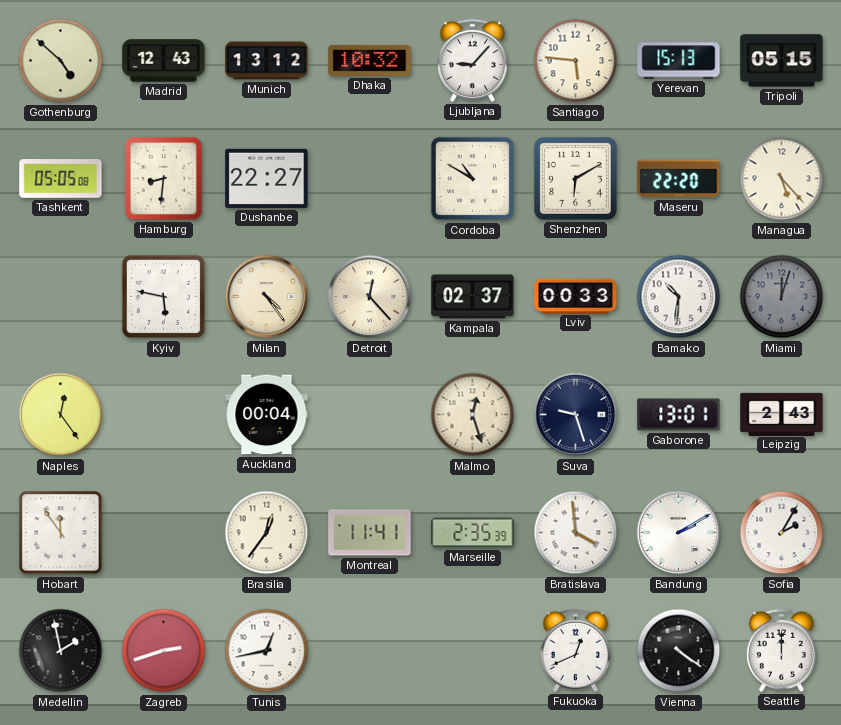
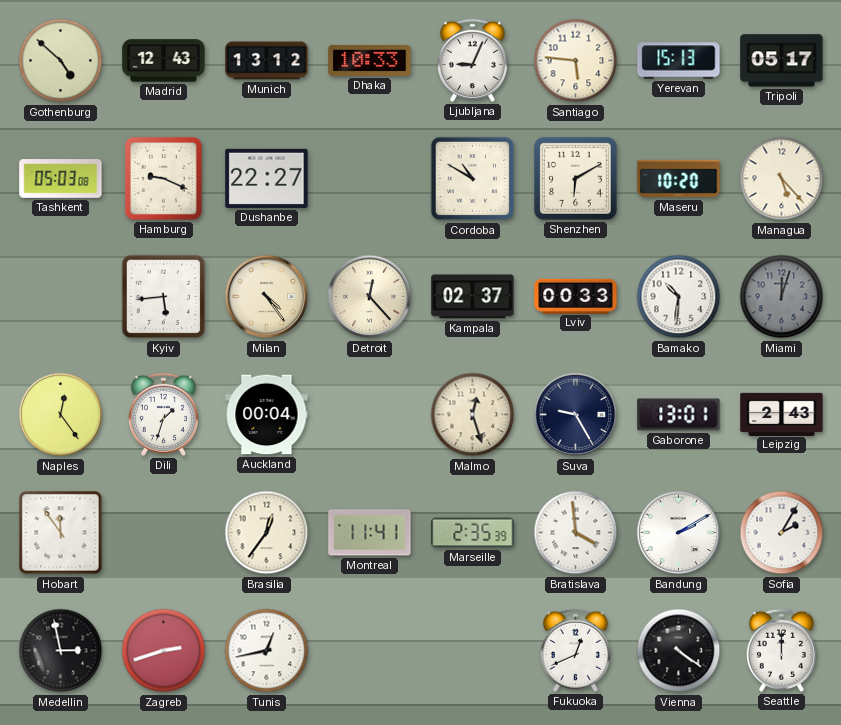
Dhaka: 10:32 -> 10:33
Ljubljana: 9:07 -> 9:04
Tripoli: 05:15 -> 05:17
Tashkent: 05:05 -> 05:03
Hamburg: 8:31 -> 9:19
Maseru: 22:20 -> 10:20
Kyiv: 5:47 -> 5:44
Dili: none -> 1:33
Suva: 9:27 -> 9:25
Medellin: 1:58 -> 2:58
